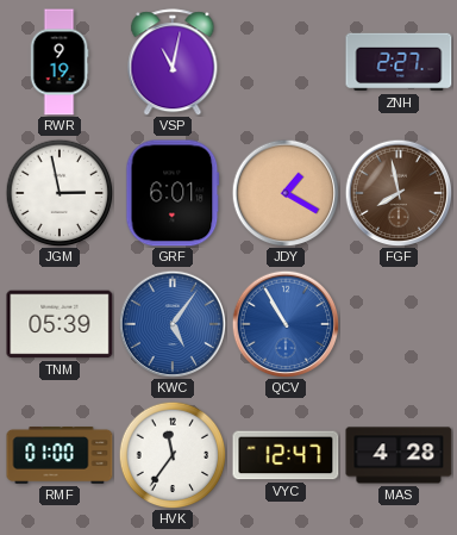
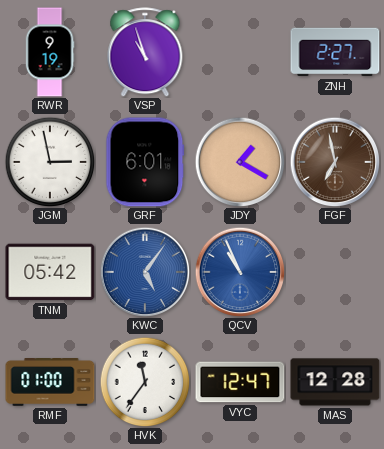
VSP: 11:02 -> 10:57
FGF: 7:58 -> 6:58
TNM: 05:39 -> 05:42
QCV: 10:55 -> 10:56
MAS: 4:28 -> 12:28
